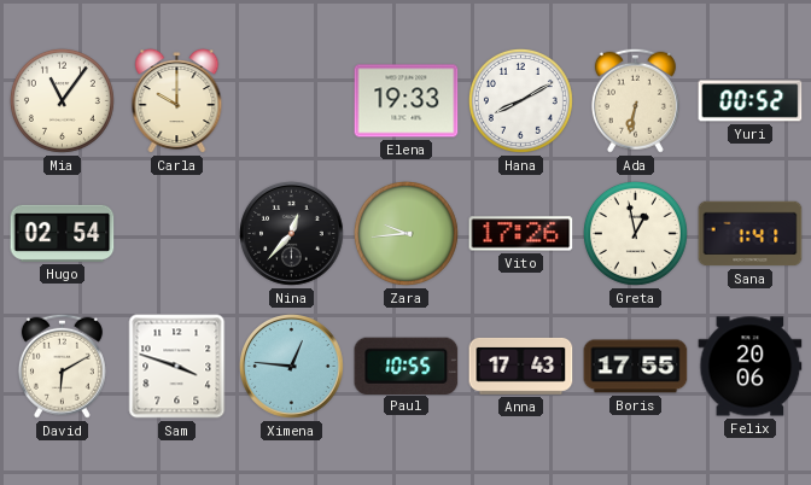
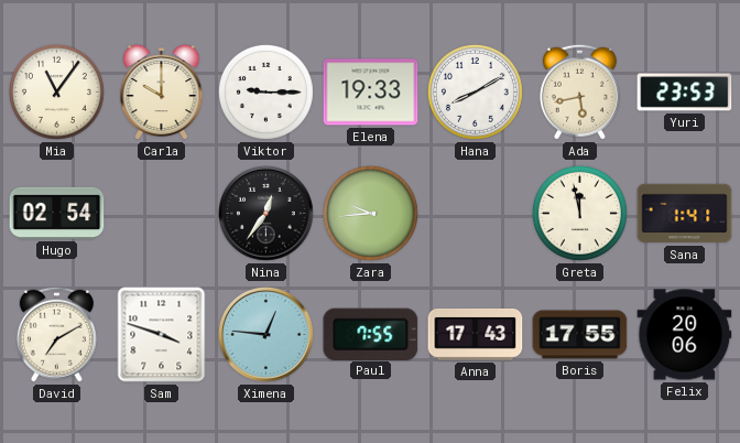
Viktor: none -> 9:15
Ada: 6:32 -> 5:43
Yuri: 00:52 -> 23:53
Nina: 12:37 -> 12:36
Vito: 17:26 -> none
Greta: 12:58 -> 11:58
David: 6:10 -> 7:10
Paul: 10:55 -> 7:55
